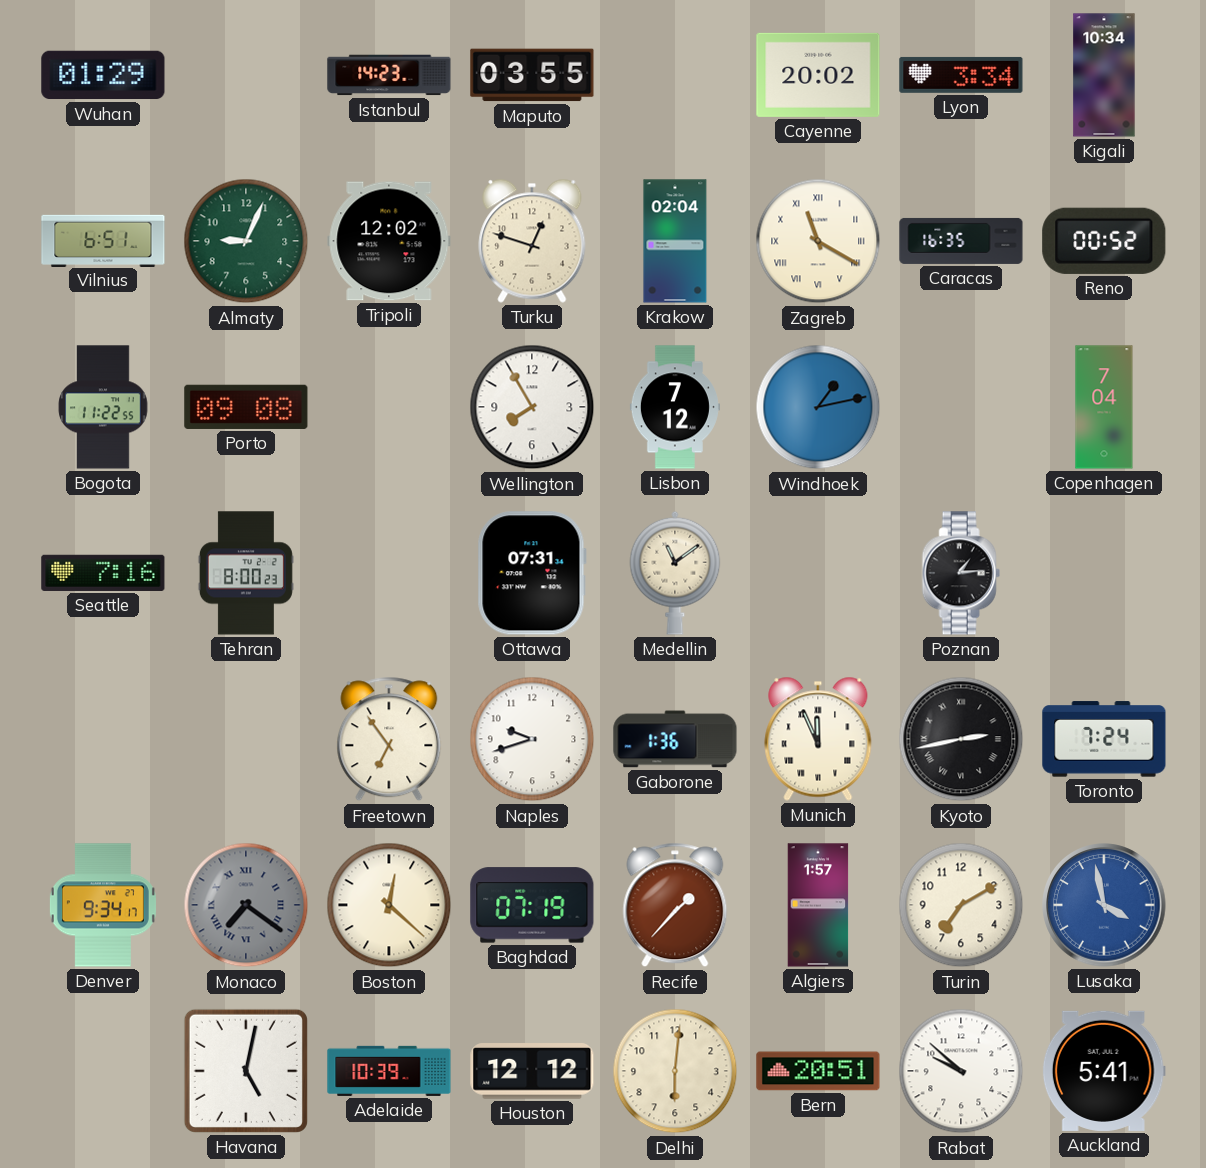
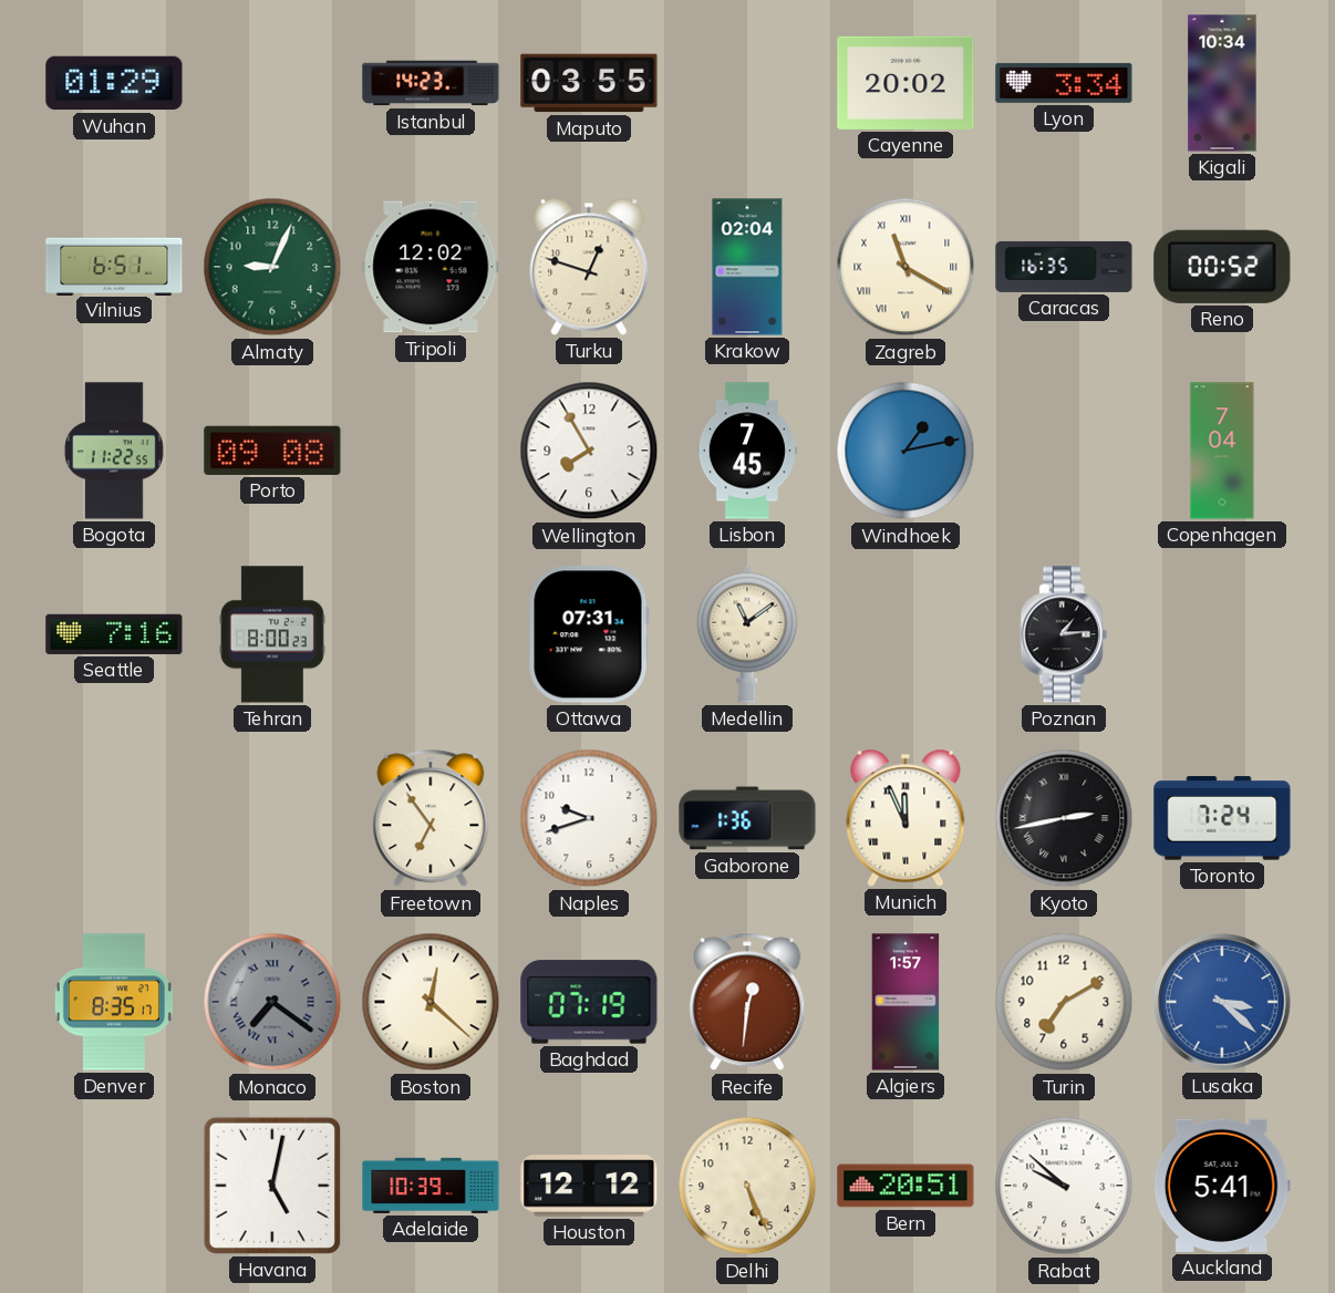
Lisbon: 7:12 -> 7:45
Denver: 9:34 -> 8:35
Recife: 1:37 -> 12:31
Lusaka: 3:58 -> 3:22
Delhi: 6:01 -> 5:26
